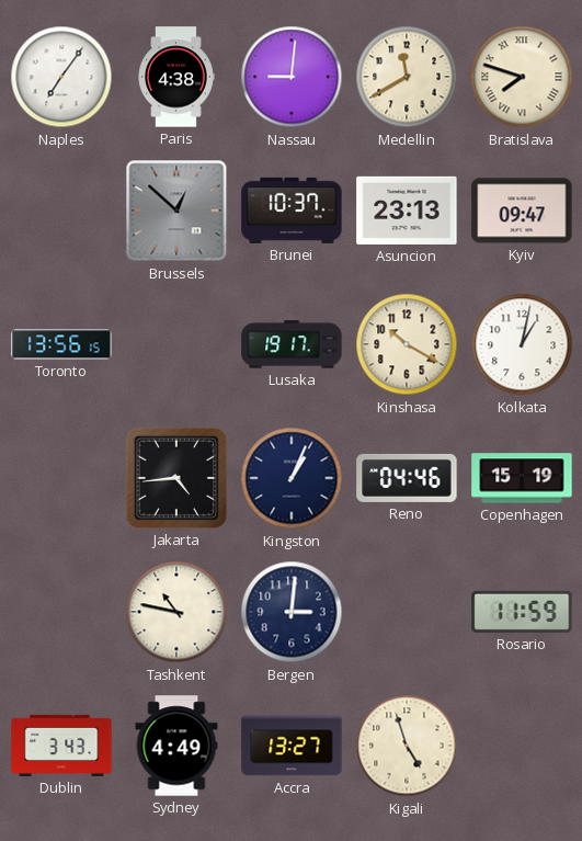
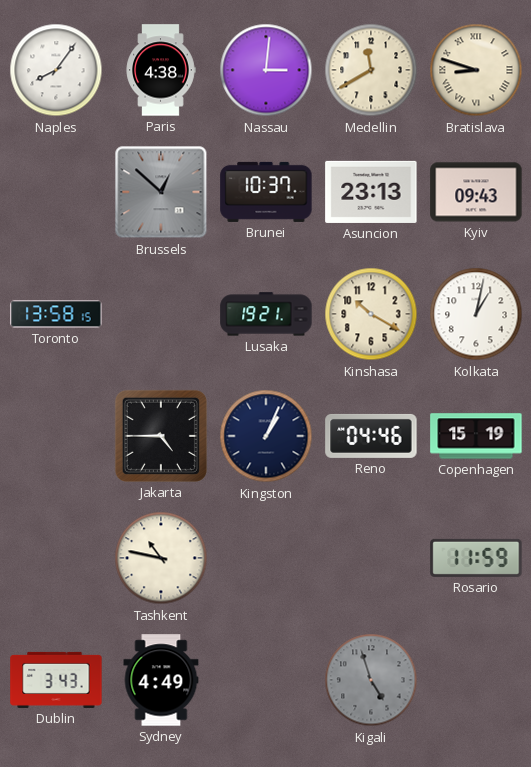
Naples: 7:06 -> 8:06
Nassau: 9:01 -> 3:01
Bratislava: 7:48 -> 8:48
Kyiv: 09:47 -> 09:43
Toronto: 13:56 -> 13:58
Lusaka: 19:17 -> 19:21
Jakarta: 4:44 -> 4:45
Bergen: 3:01 -> none
Accra: 13:27 -> none
Kigali dial: cream -> grey
